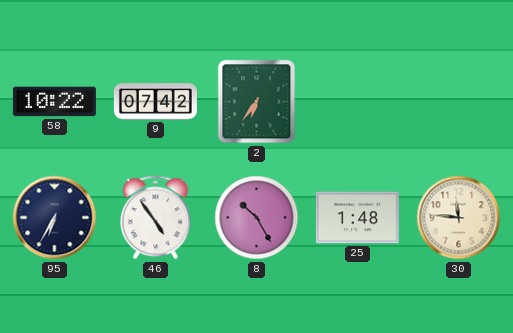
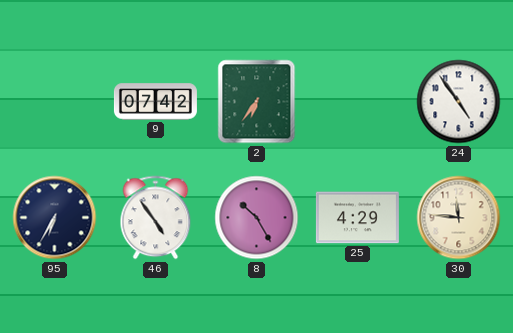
58: 10:22 -> none
24: none -> 4:54
25: 1:48 -> 4:29
